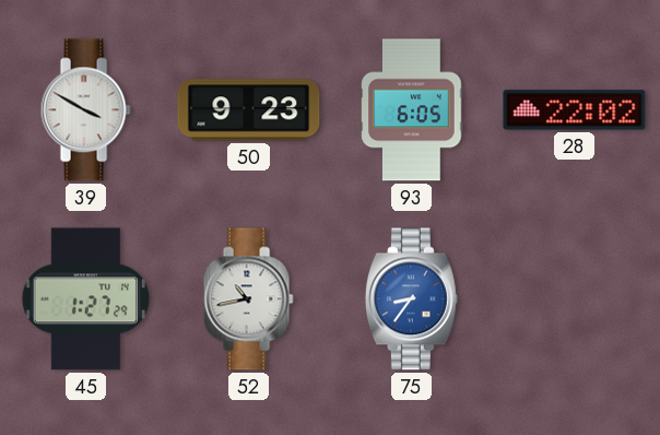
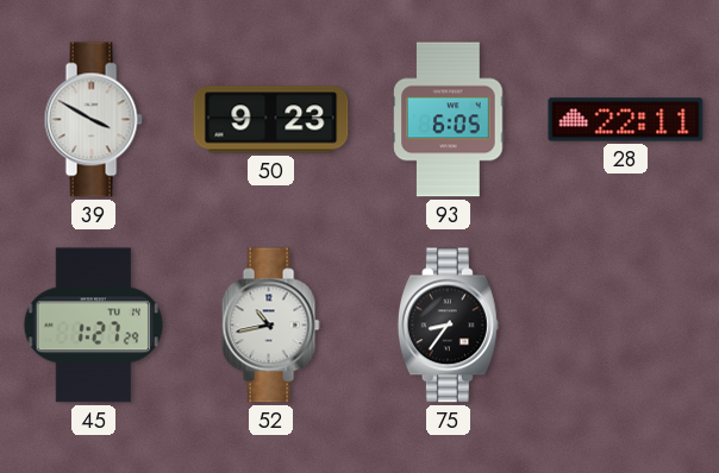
28: 22:02 -> 22:11
75 dial: blue -> black
